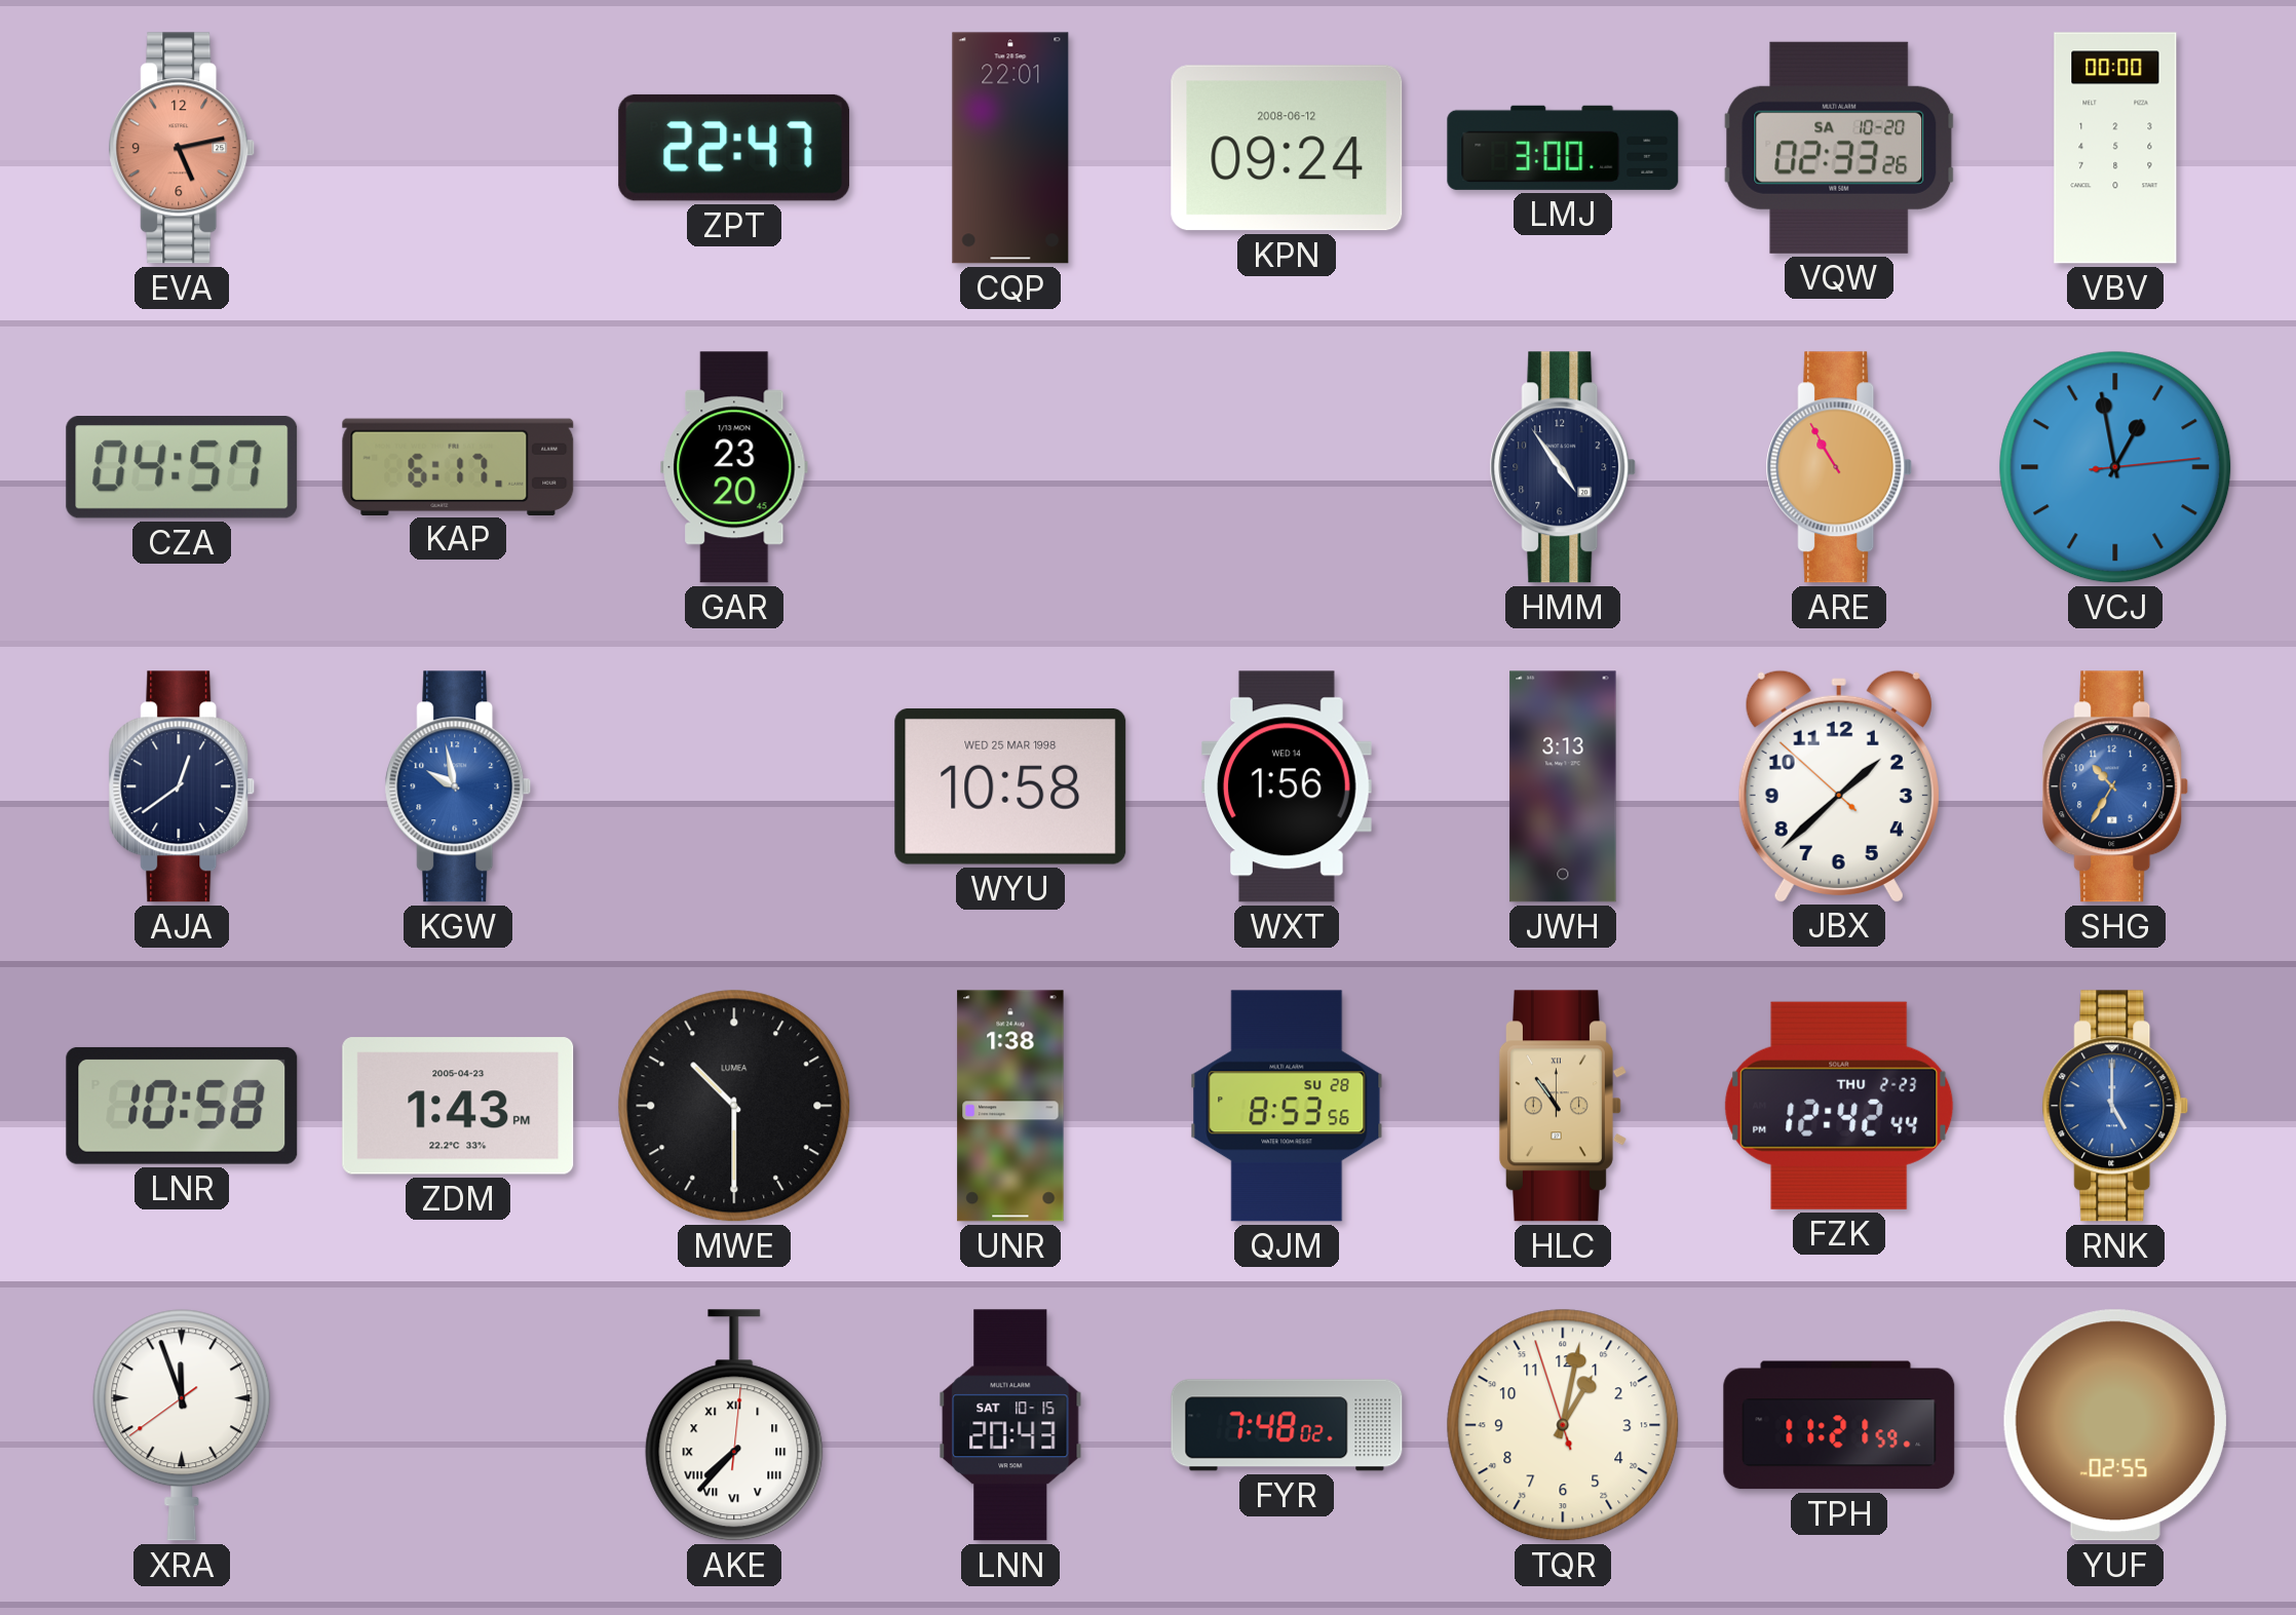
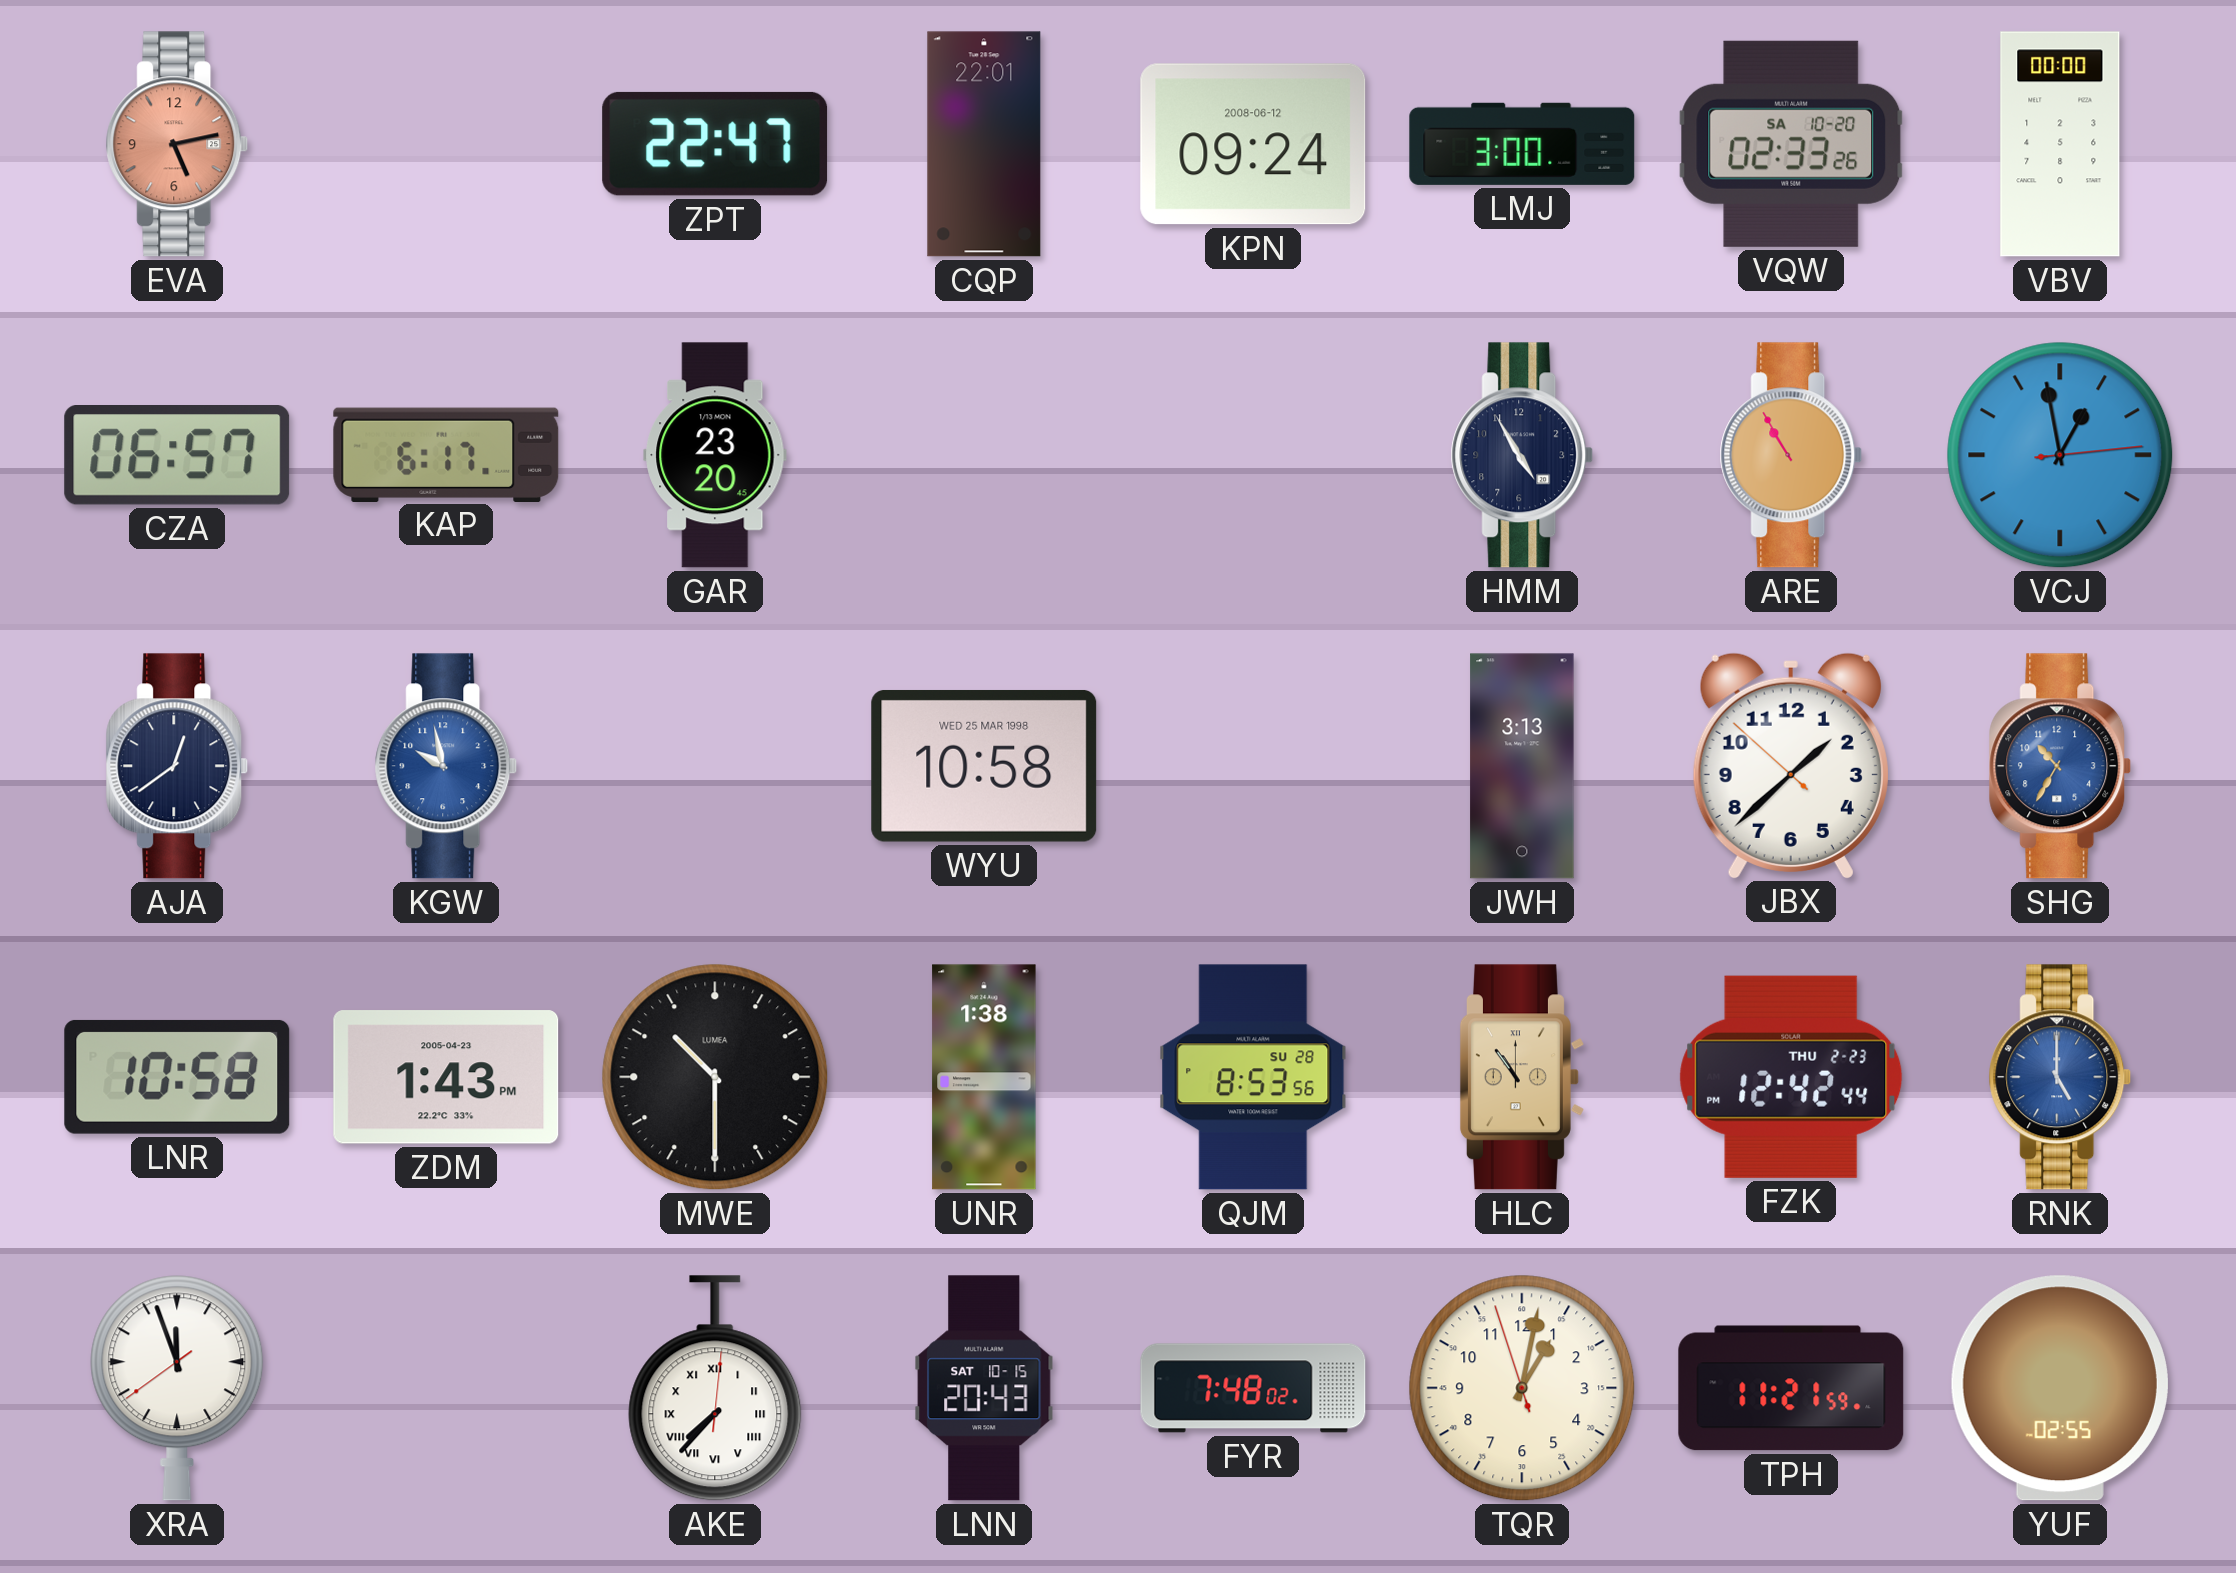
CZA: 04:57 -> 06:57
HMM: 4:54 -> 4:55
WXT: 1:56 -> none
